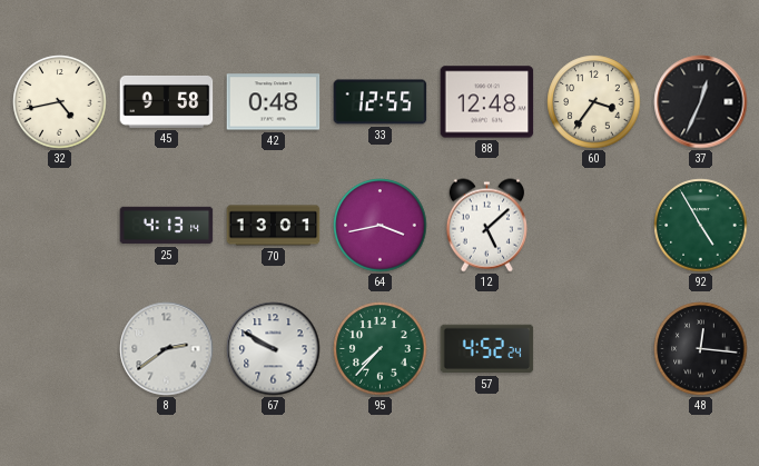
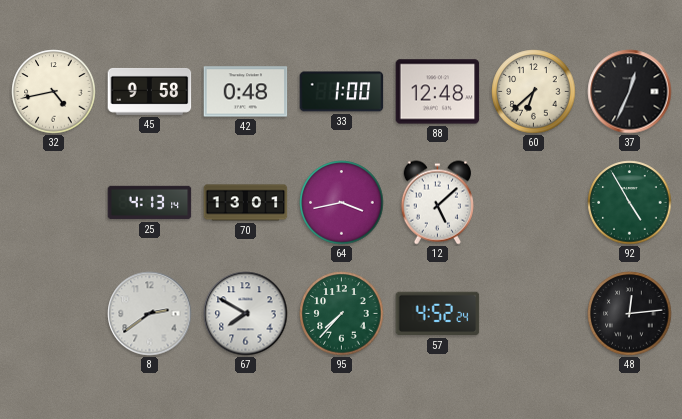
33: 12:55 -> 1:00
60: 3:36 -> 6:38
67: 9:50 -> 7:50
48: 12:16 -> 12:14
